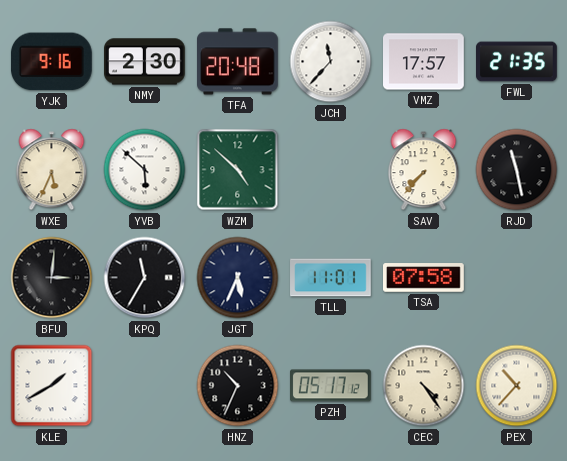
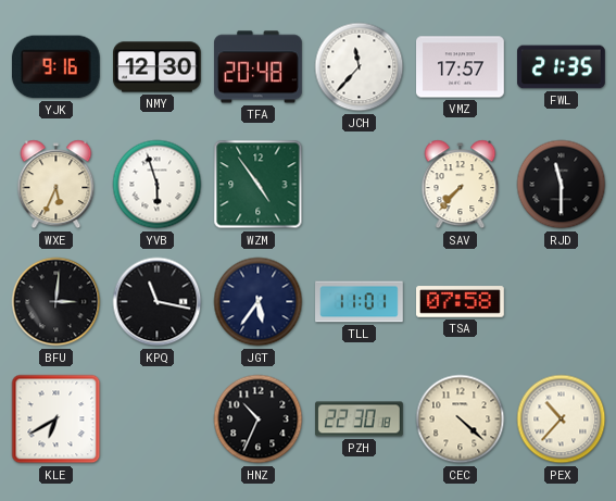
NMY: 2:30 -> 12:30
YVB: 5:52 -> 5:57
WZM: 4:52 -> 4:54
RJD: 11:28 -> 11:30
KPQ: 11:35 -> 11:17
JGT: 5:34 -> 5:36
KLE: 1:40 -> 6:40
PZH: 05:17 -> 22:30
CEC: 4:24 -> 4:22
